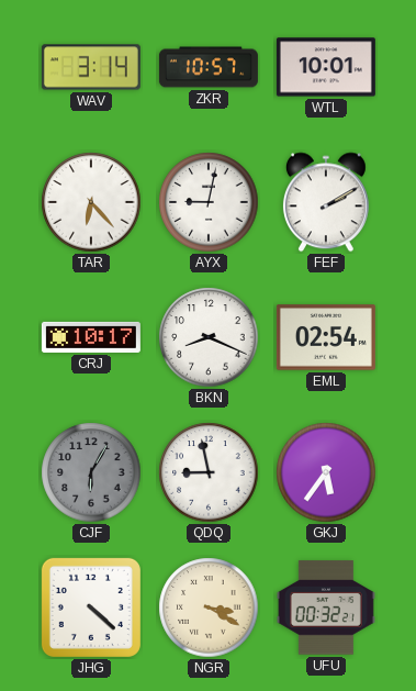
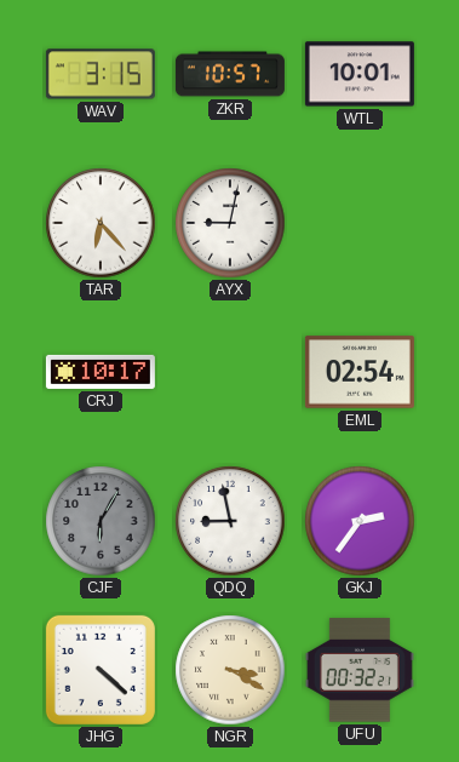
WAV: 3:14 -> 3:15
FEF: 2:10 -> none
BKN: 8:19 -> none
GKJ: 5:36 -> 2:36
